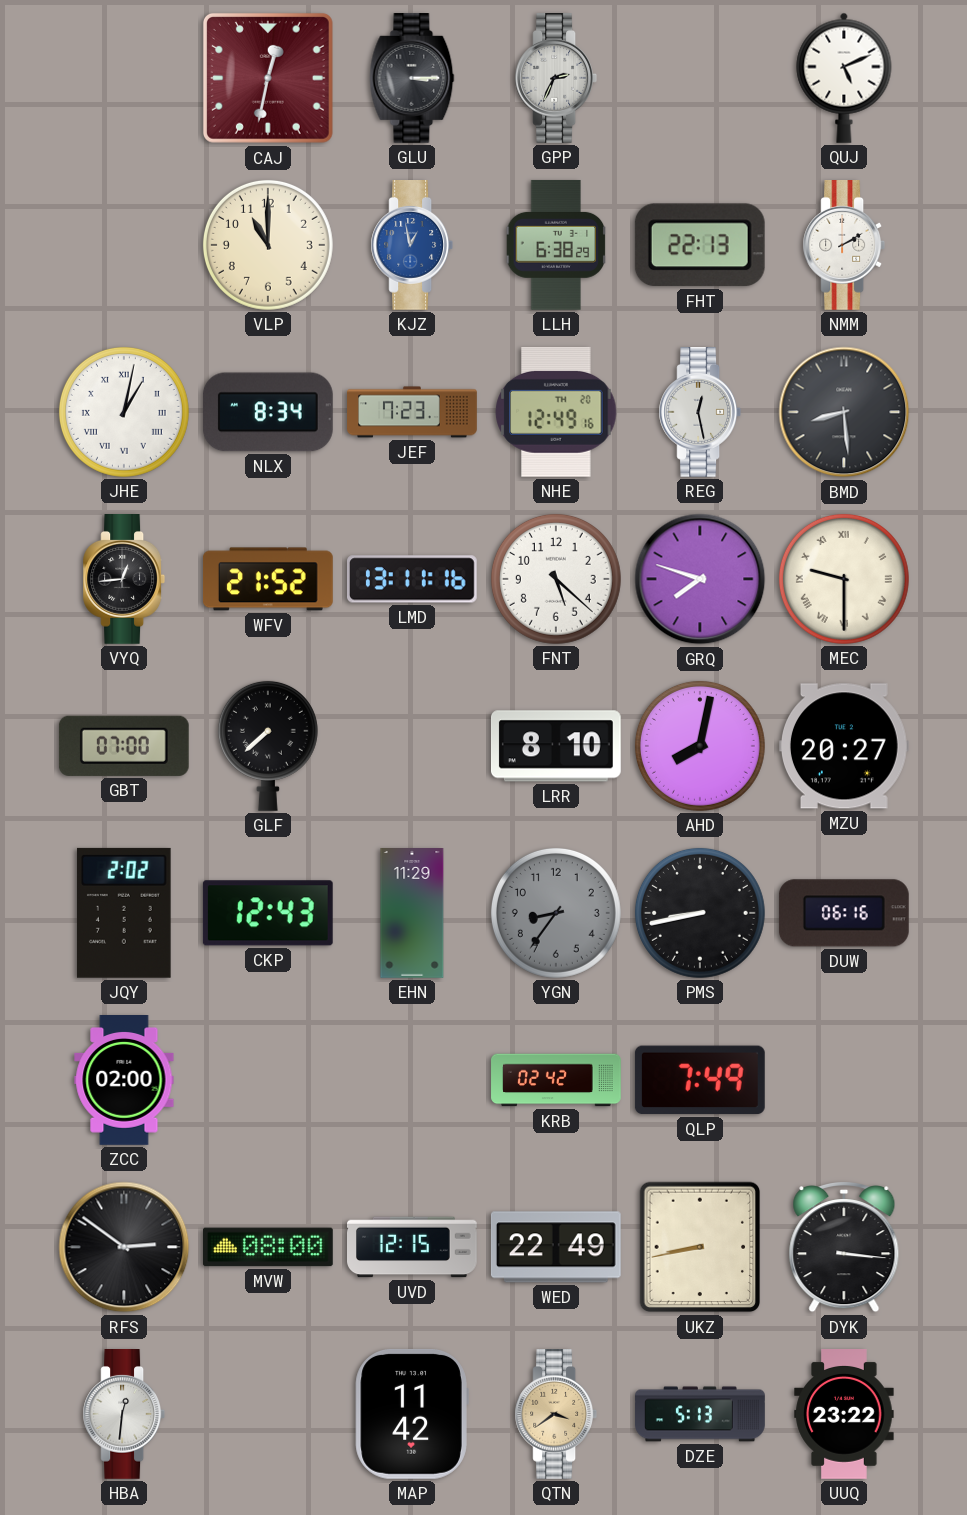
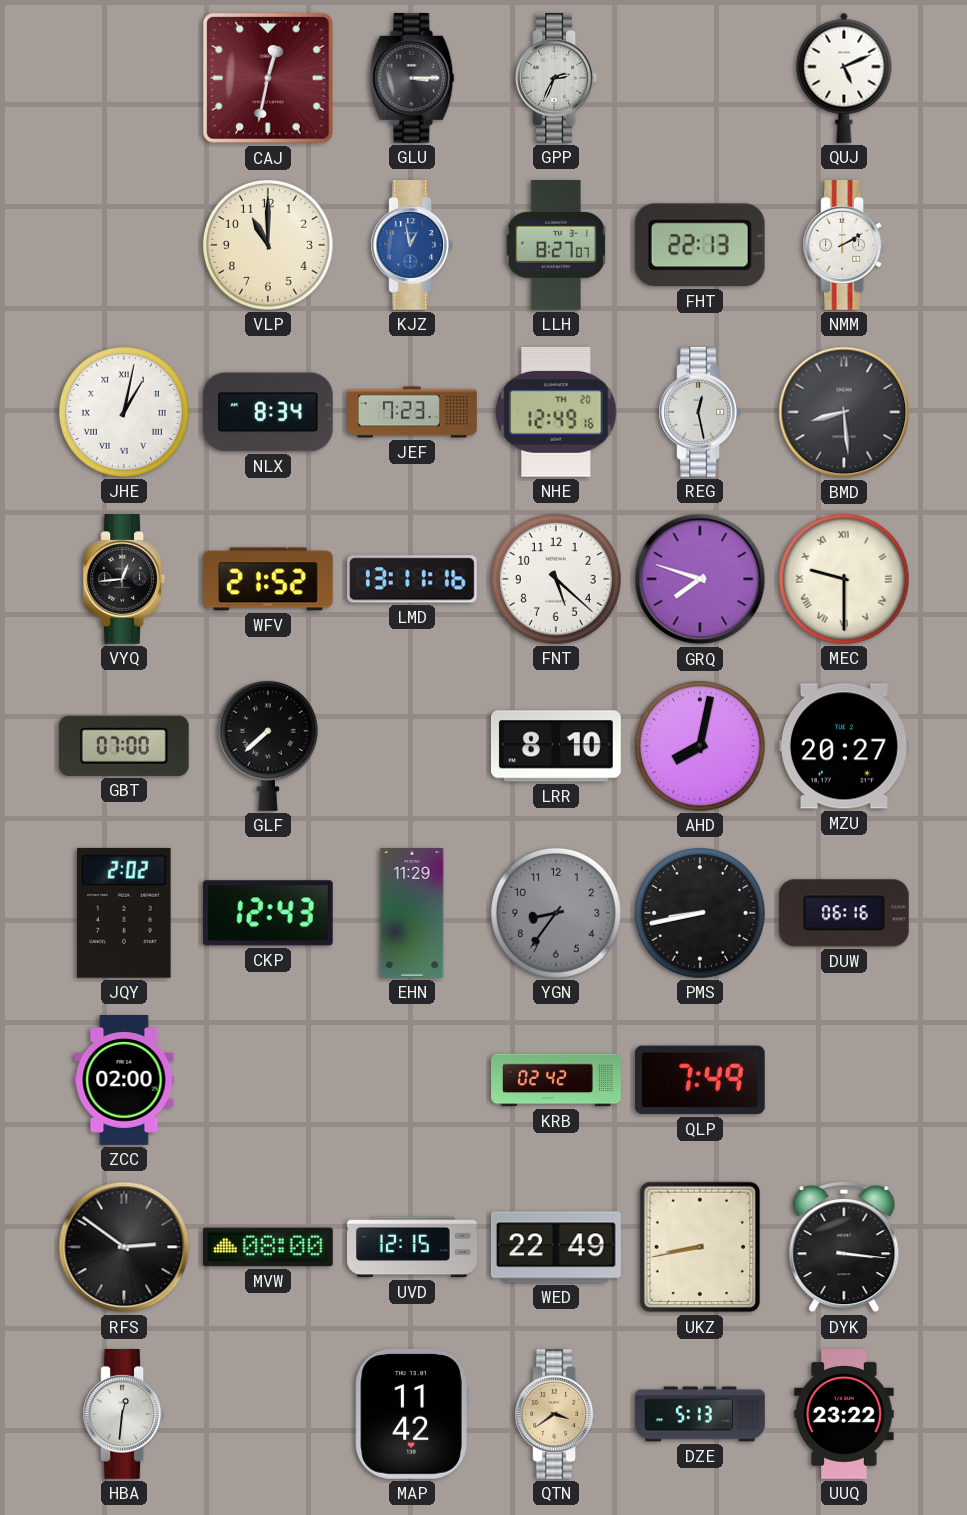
LLH: 6:38 -> 8:27
